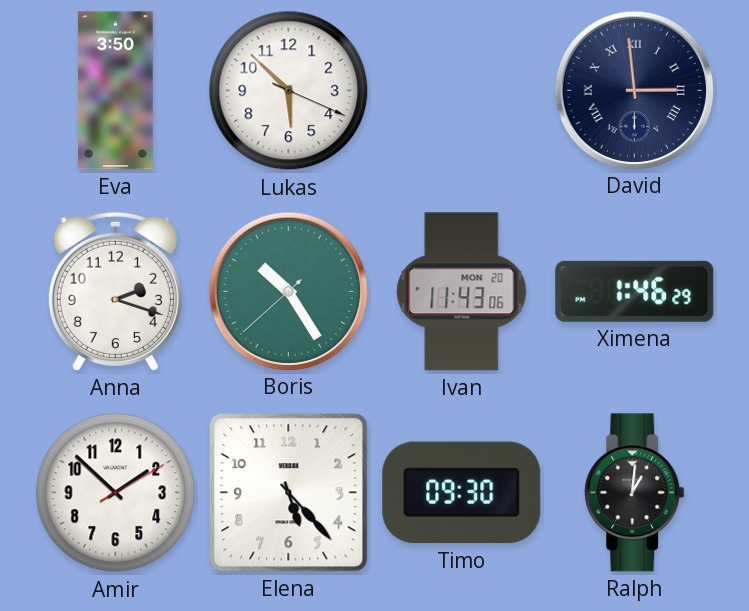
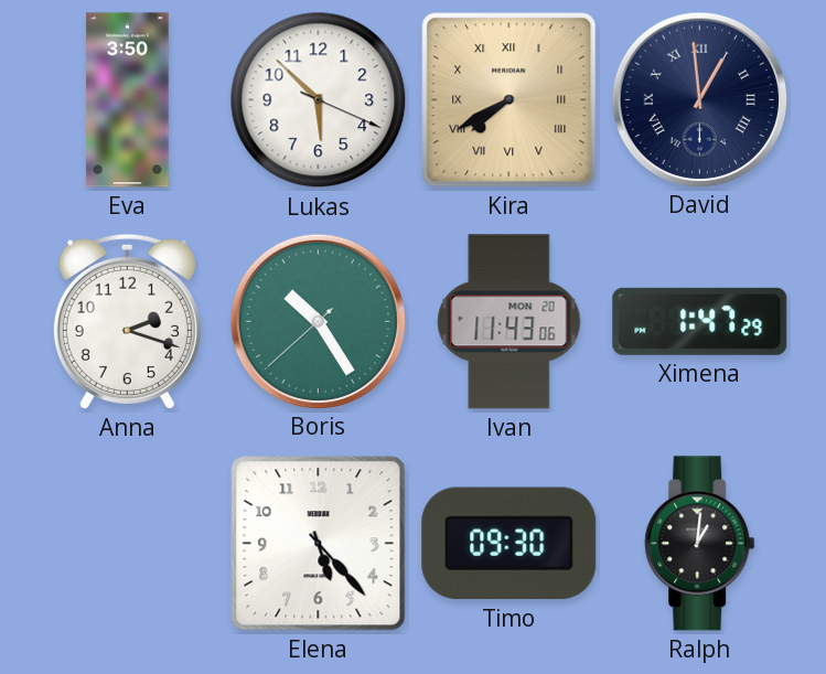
Kira: none -> 7:40
David: 2:59 -> 12:59
Ximena: 1:46 -> 1:47
Amir: 1:52 -> none
